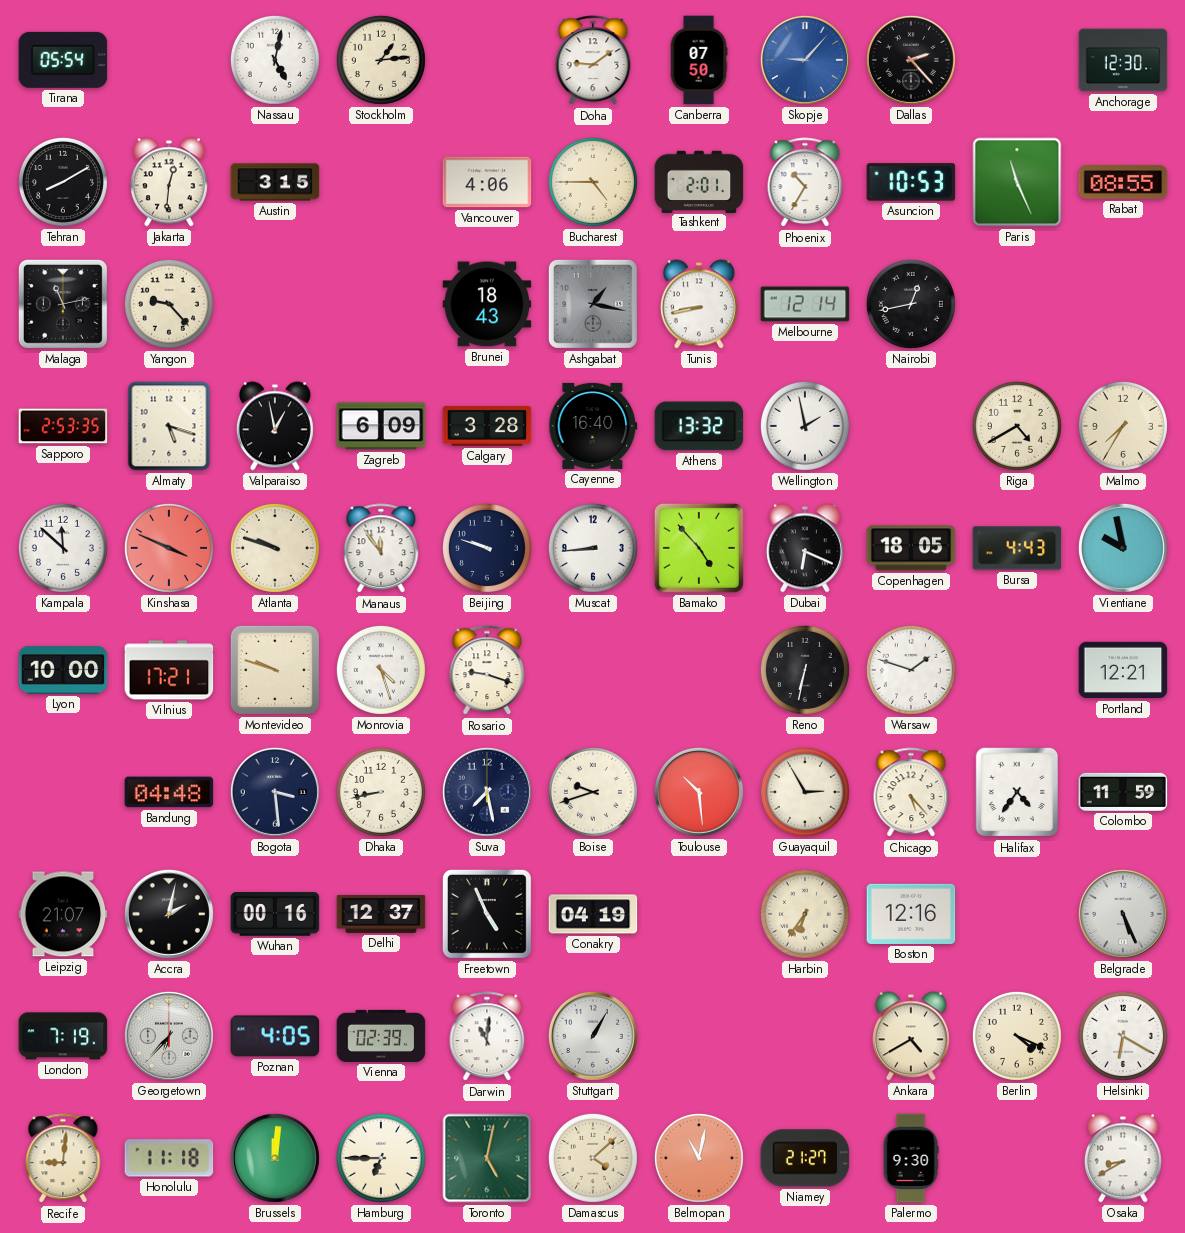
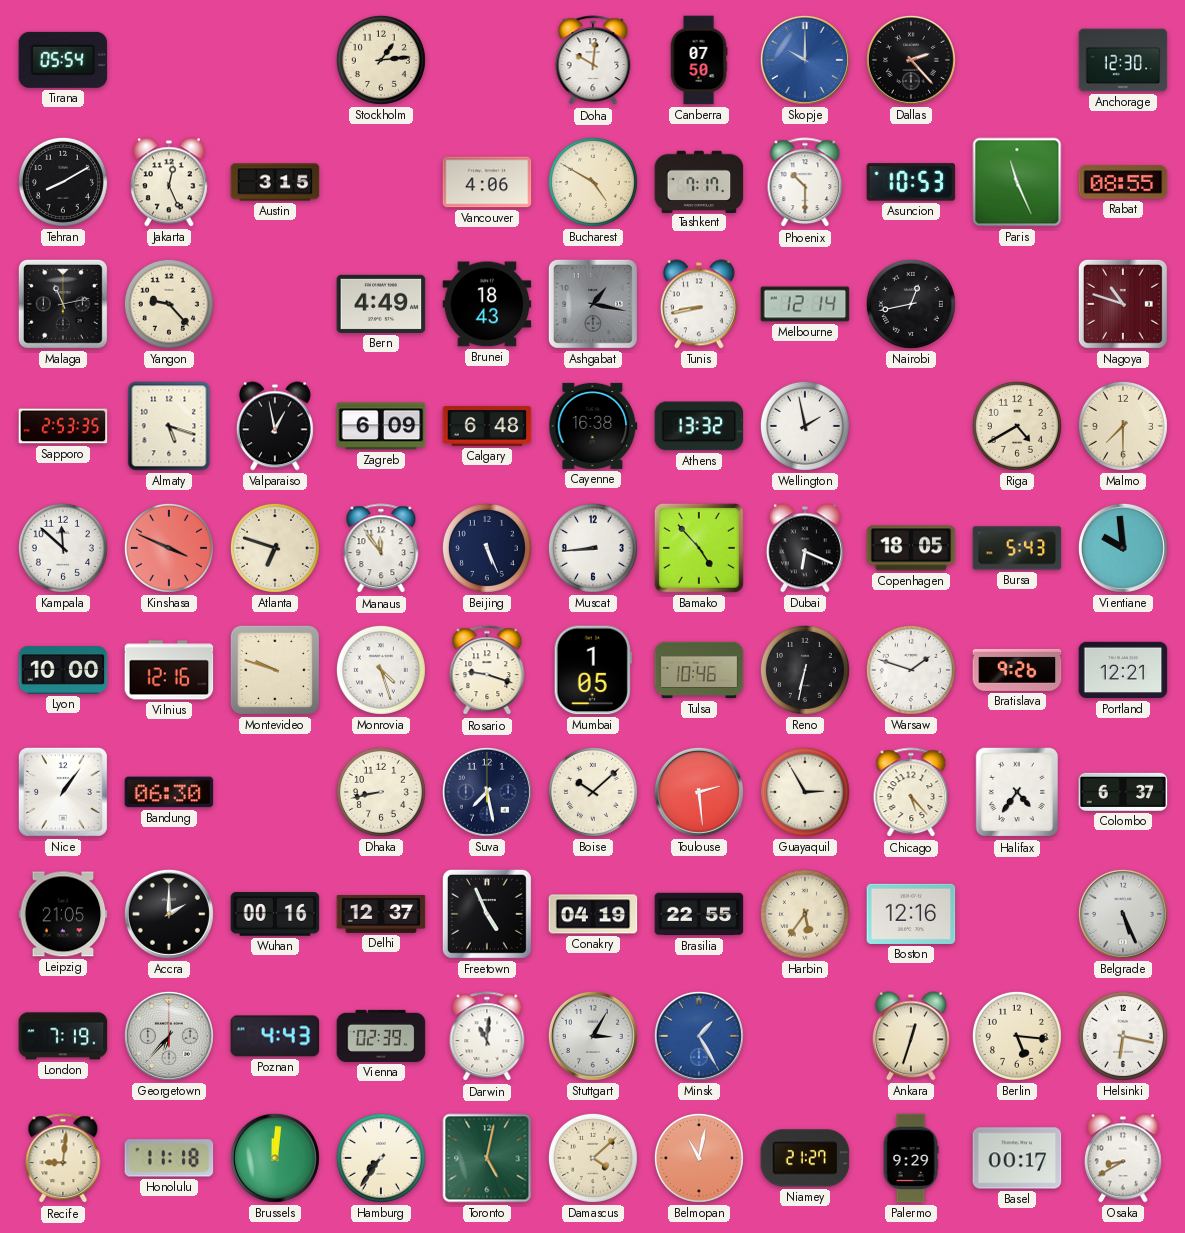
Nassau: 5:02 -> none
Doha: 9:09 -> 10:01
Skopje: 9:07 -> 10:00
Jakarta: 12:31 -> 12:26
Bucharest: 4:45 -> 4:50
Tashkent: 2:01 -> 7:17
Phoenix: 10:35 -> 10:30
Bern: none -> 4:49
Nagoya: none -> 10:48
Calgary: 3:28 -> 6:48
Cayenne: 16:40 -> 16:38
Malmo: 7:35 -> 7:30
Atlanta: 9:48 -> 6:48
Beijing: 9:48 -> 5:26
Bursa: 4:43 -> 5:43
Vientiane: 9:58 -> 9:59
Vilnius: 17:21 -> 12:16
Mumbai: none -> 1:05
Tulsa: none -> 10:46
Bratislava: none -> 9:26
Nice: none -> 1:06
Bandung: 04:48 -> 06:30
Bogota: 3:29 -> none
Boise: 9:42 -> 10:08
Toulouse: 10:29 -> 2:29
Colombo: 11:59 -> 6:37
Leipzig: 21:07 -> 21:05
Accra: 2:02 -> 2:00
Brasilia: none -> 22:55
Harbin: 6:36 -> 5:36
Poznan: 4:05 -> 4:43
Stuttgart: 1:05 -> 3:05
Minsk: none -> 1:25
Ankara: 4:40 -> 12:33
Berlin: 4:19 -> 5:16
Helsinki: 6:20 -> 6:17
Hamburg: 6:45 -> 7:36
Palermo: 9:30 -> 9:29
Basel: none -> 00:17
